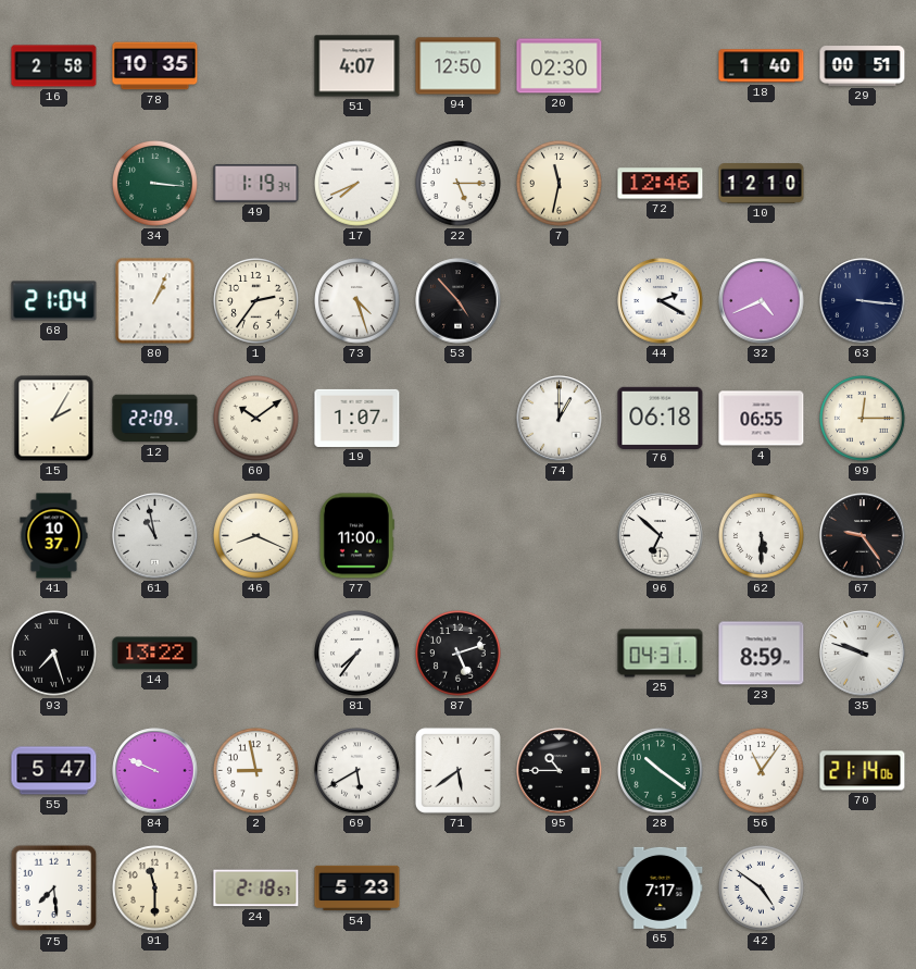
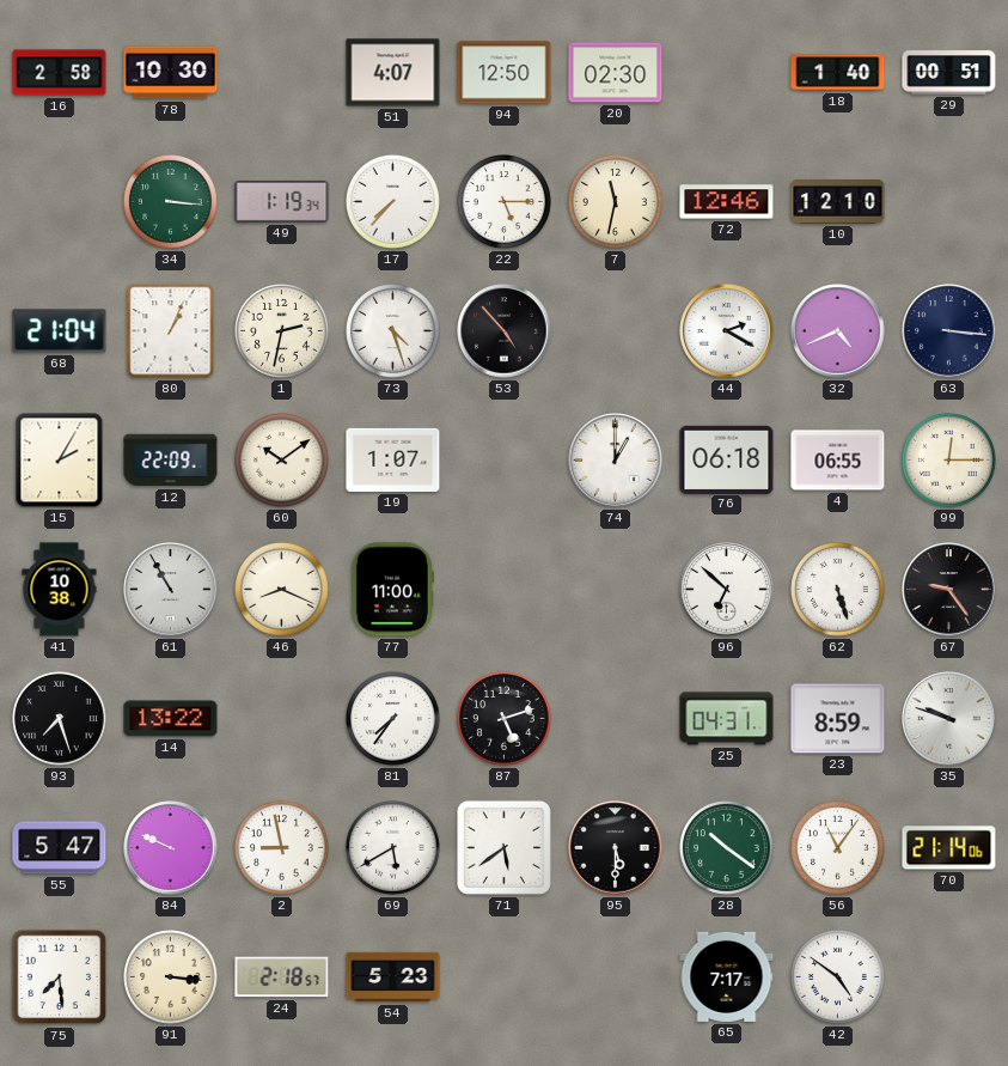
78: 10:35 -> 10:30
17: 7:41 -> 7:37
1: 2:36 -> 2:32
41: 10:37 -> 10:38
61: 10:58 -> 10:55
62: 5:30 -> 5:27
95: 10:45 -> 5:30
91: 11:30 -> 3:16
